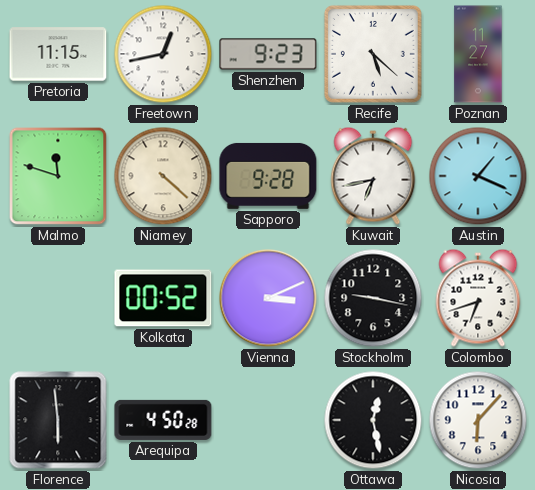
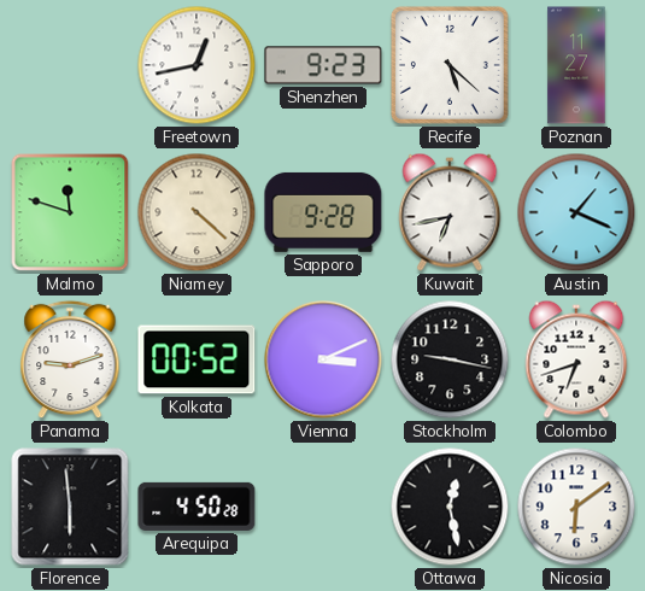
Pretoria: 11:15 -> none
Panama: none -> 9:12
Nicosia: 6:07 -> 6:09
